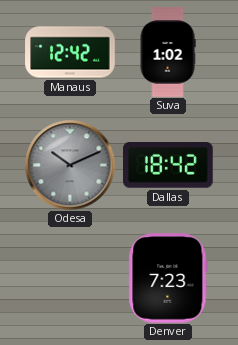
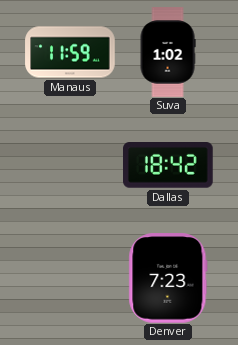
Manaus: 12:42 -> 11:59
Odesa: 10:11 -> none
